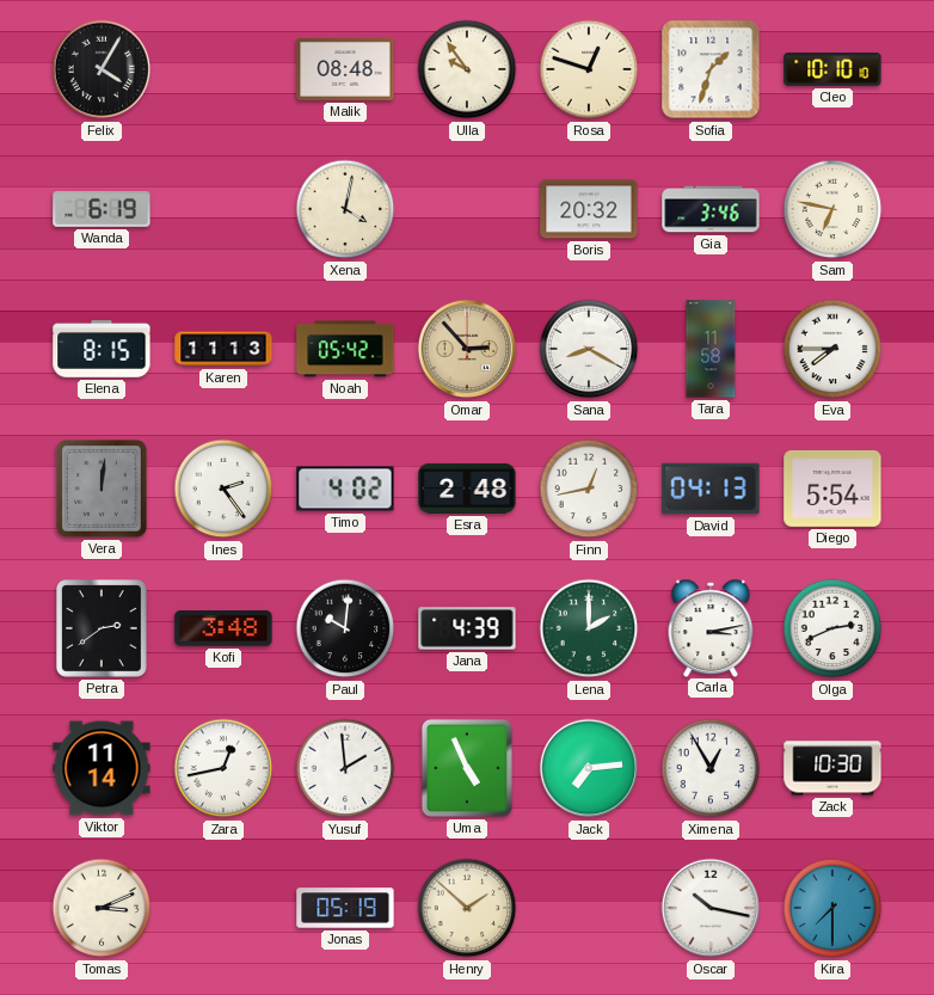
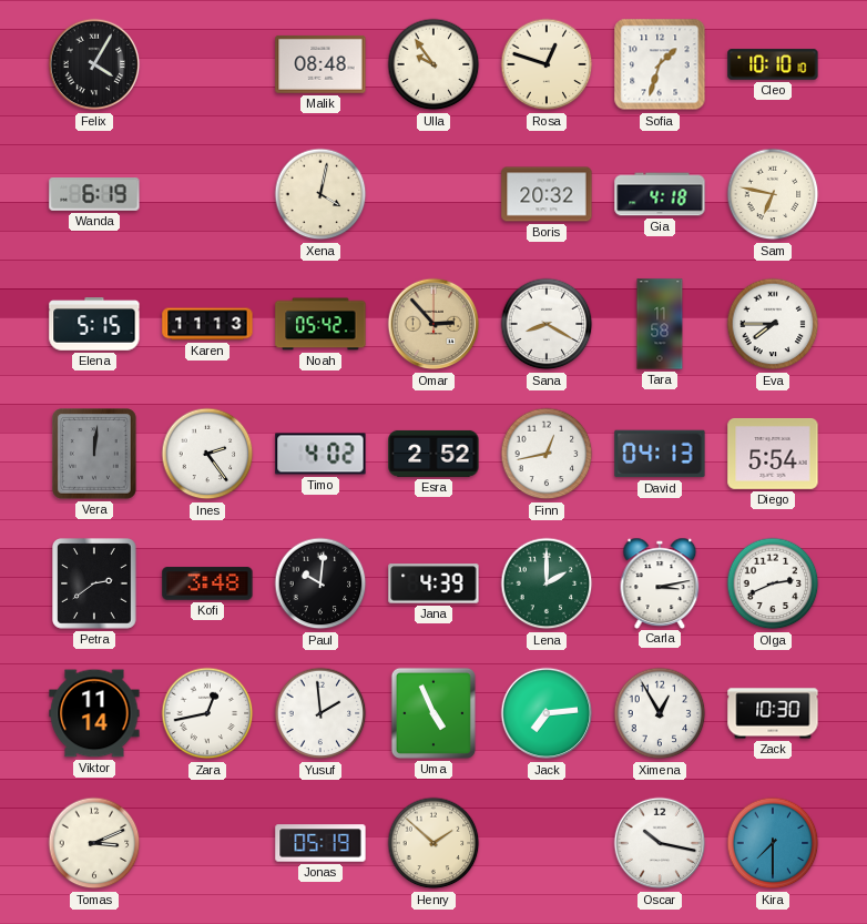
Gia: 3:46 -> 4:18
Elena: 8:15 -> 5:15
Esra: 2:48 -> 2:52
